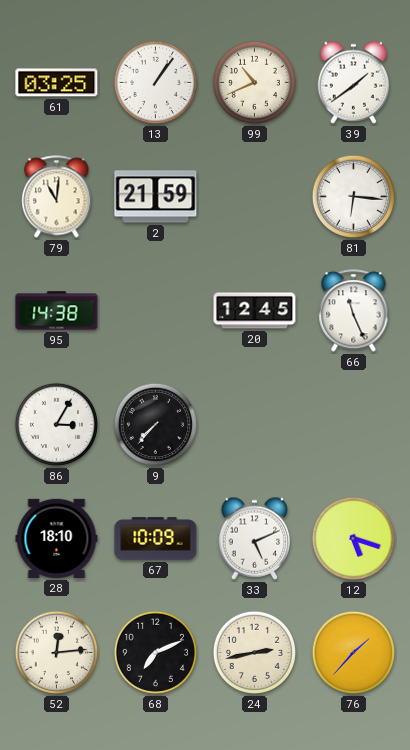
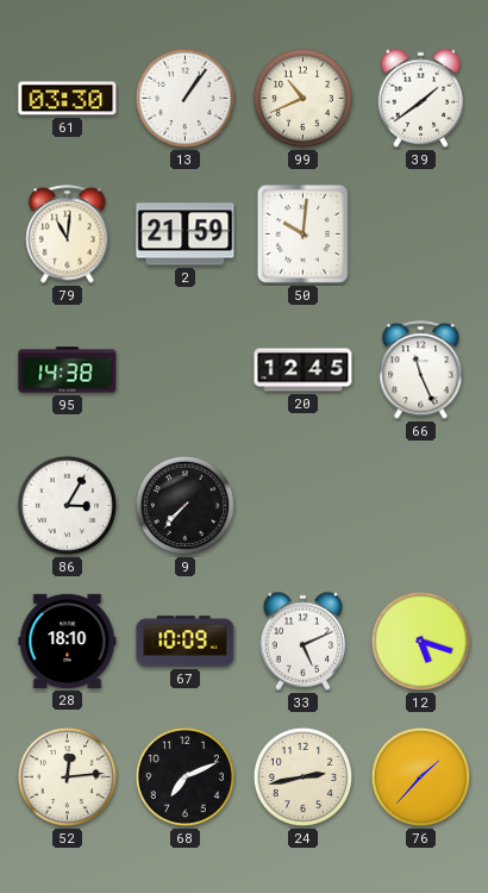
61: 03:25 -> 03:30
50: none -> 10:01
81: 6:16 -> none
